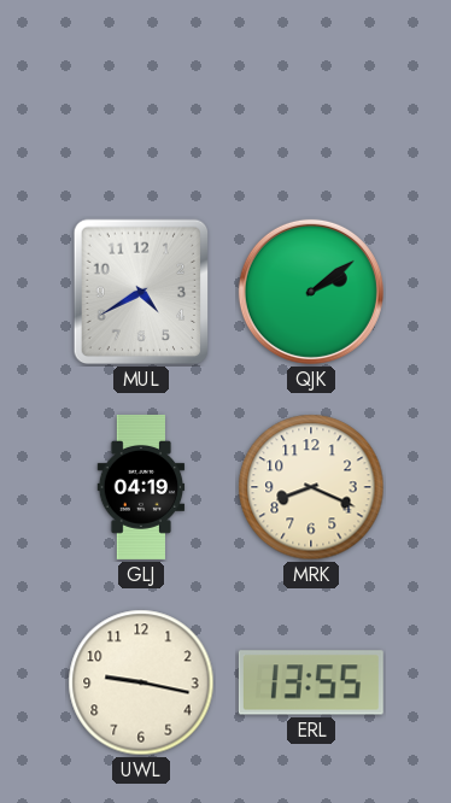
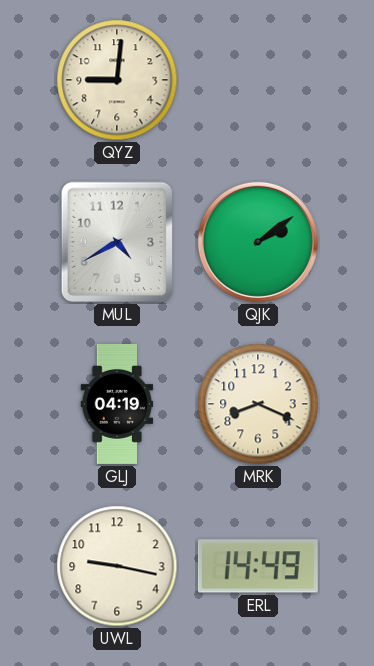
QYZ: none -> 9:01
ERL: 13:55 -> 14:49
